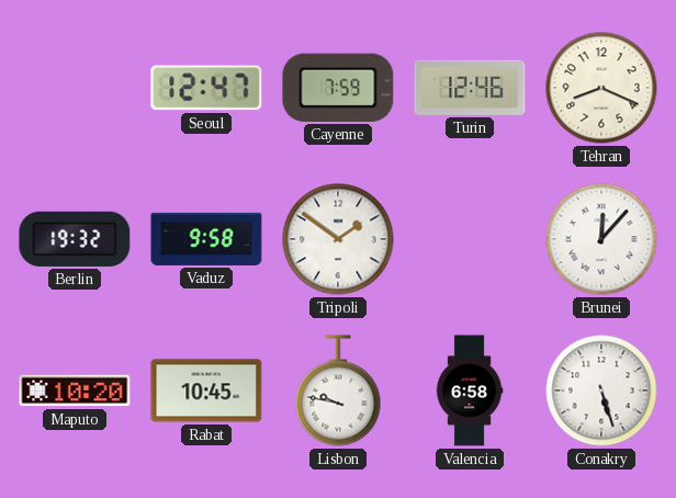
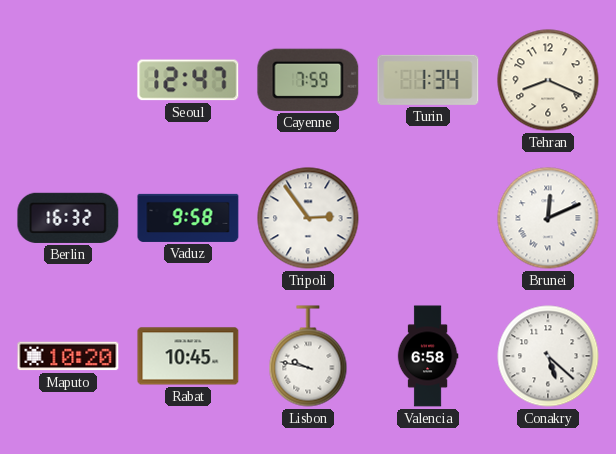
Turin: 12:46 -> 1:34
Berlin: 19:32 -> 16:32
Tripoli: 1:51 -> 2:54
Brunei: 12:07 -> 12:11
Conakry: 5:27 -> 5:22
